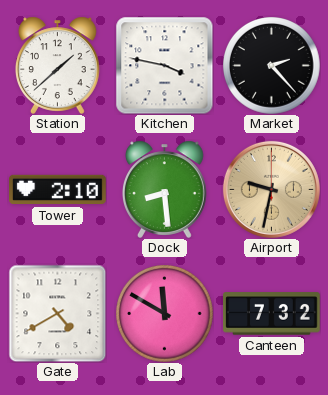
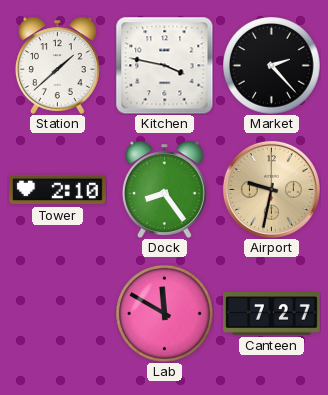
Dock: 8:29 -> 8:24
Gate: 4:40 -> none
Canteen: 7:32 -> 7:27
